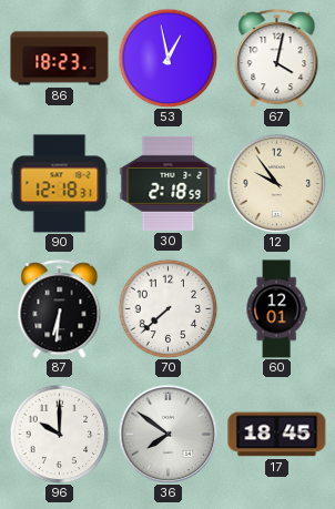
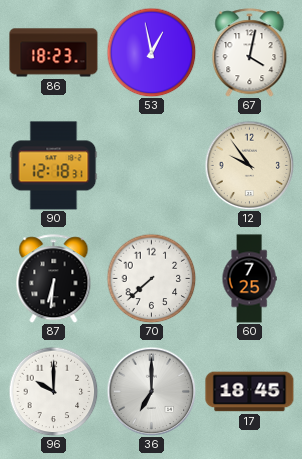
30: 2:18 -> none
60: 12:01 -> 7:25
36: 7:51 -> 7:00
